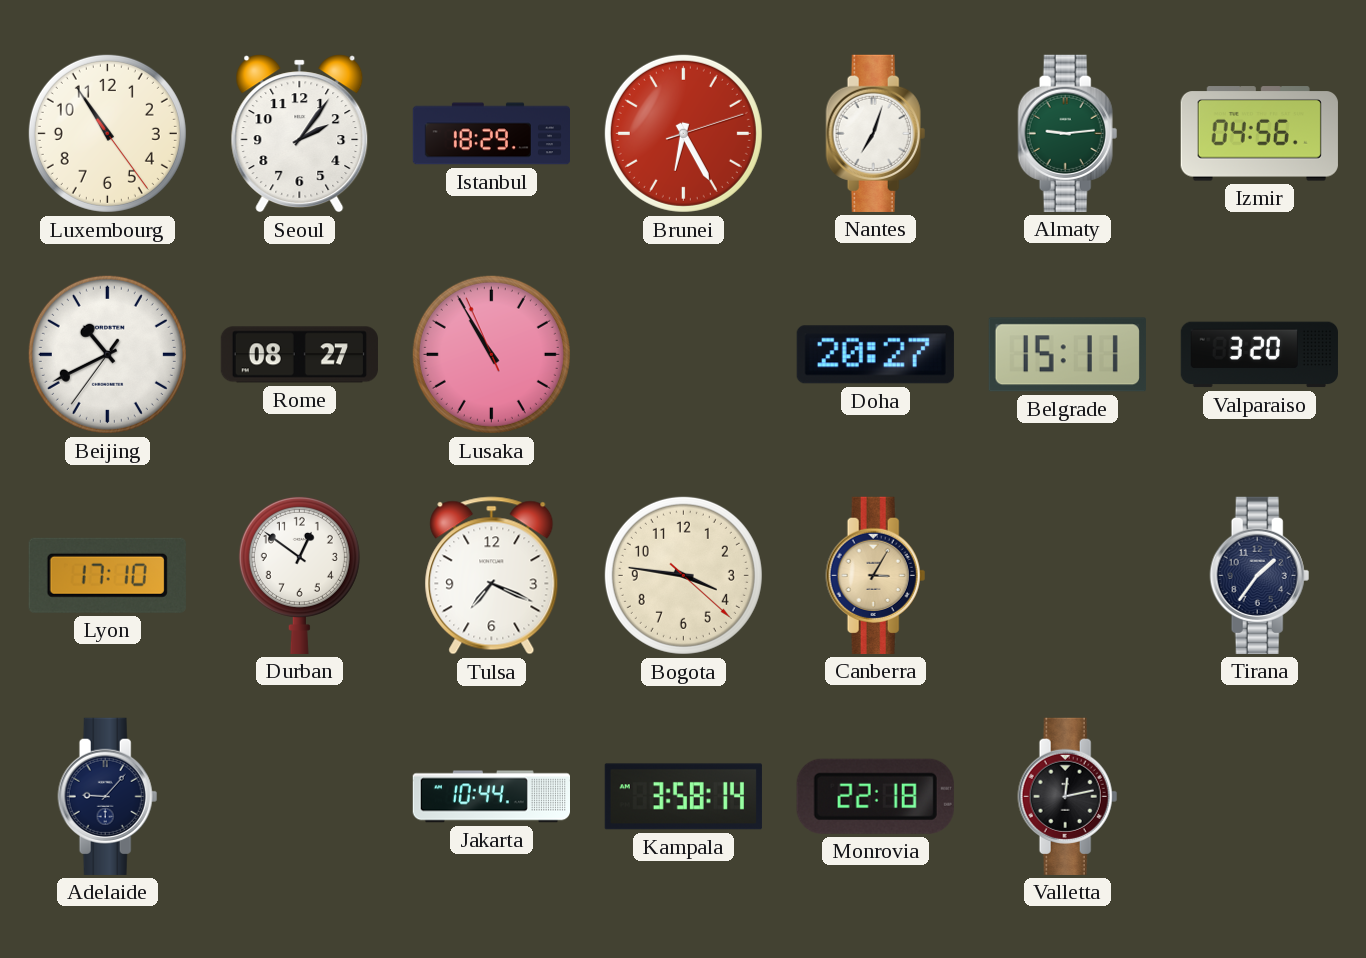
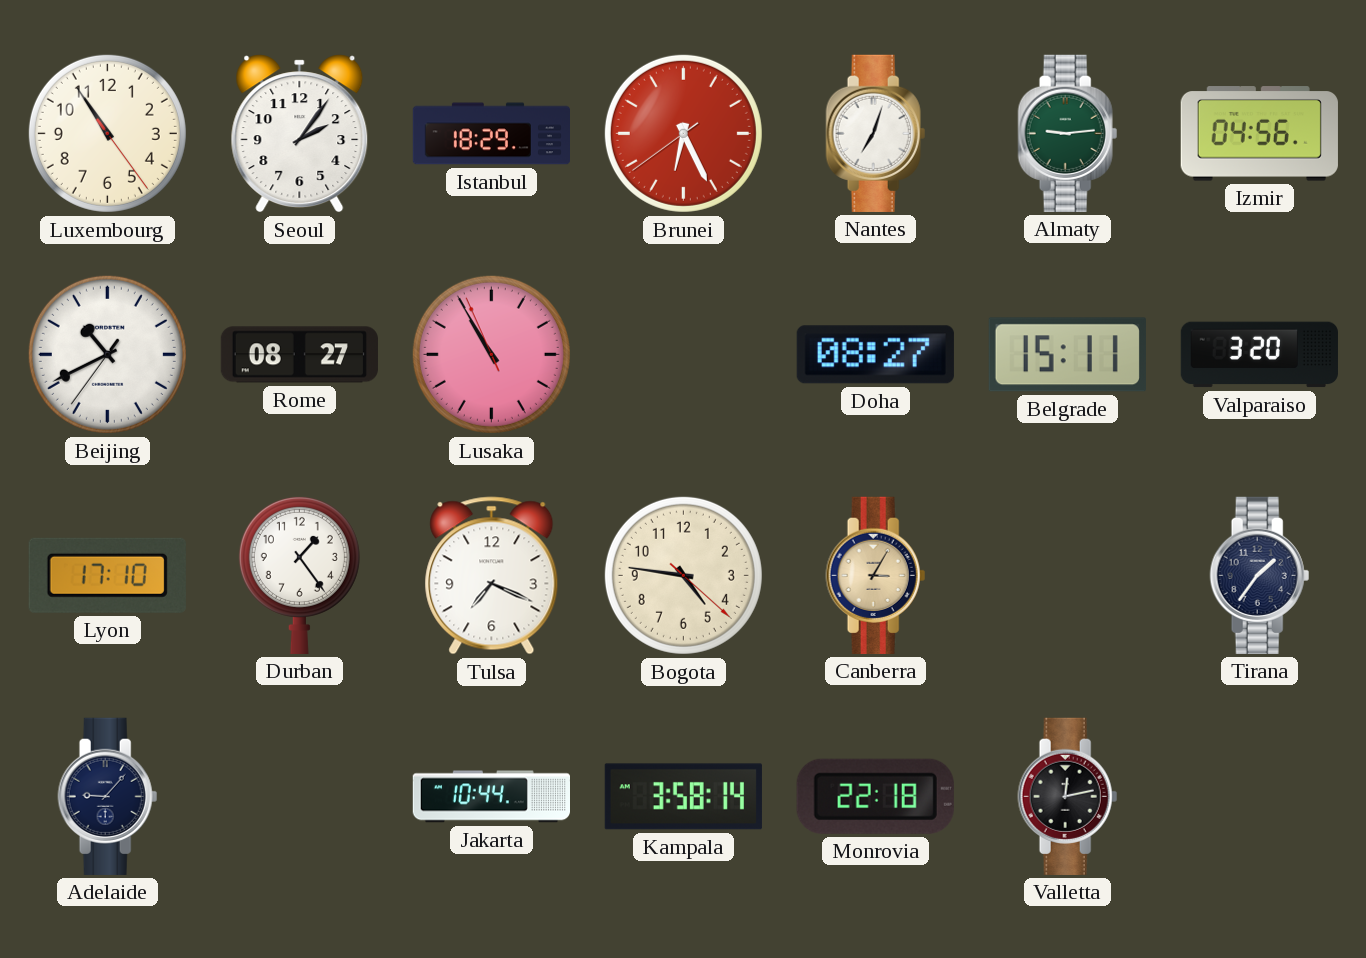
Brunei: 6:25:12 -> 6:25:39
Doha: 20:27 -> 08:27
Durban: 12:51 -> 1:24
Bogota: 3:46 -> 4:46
